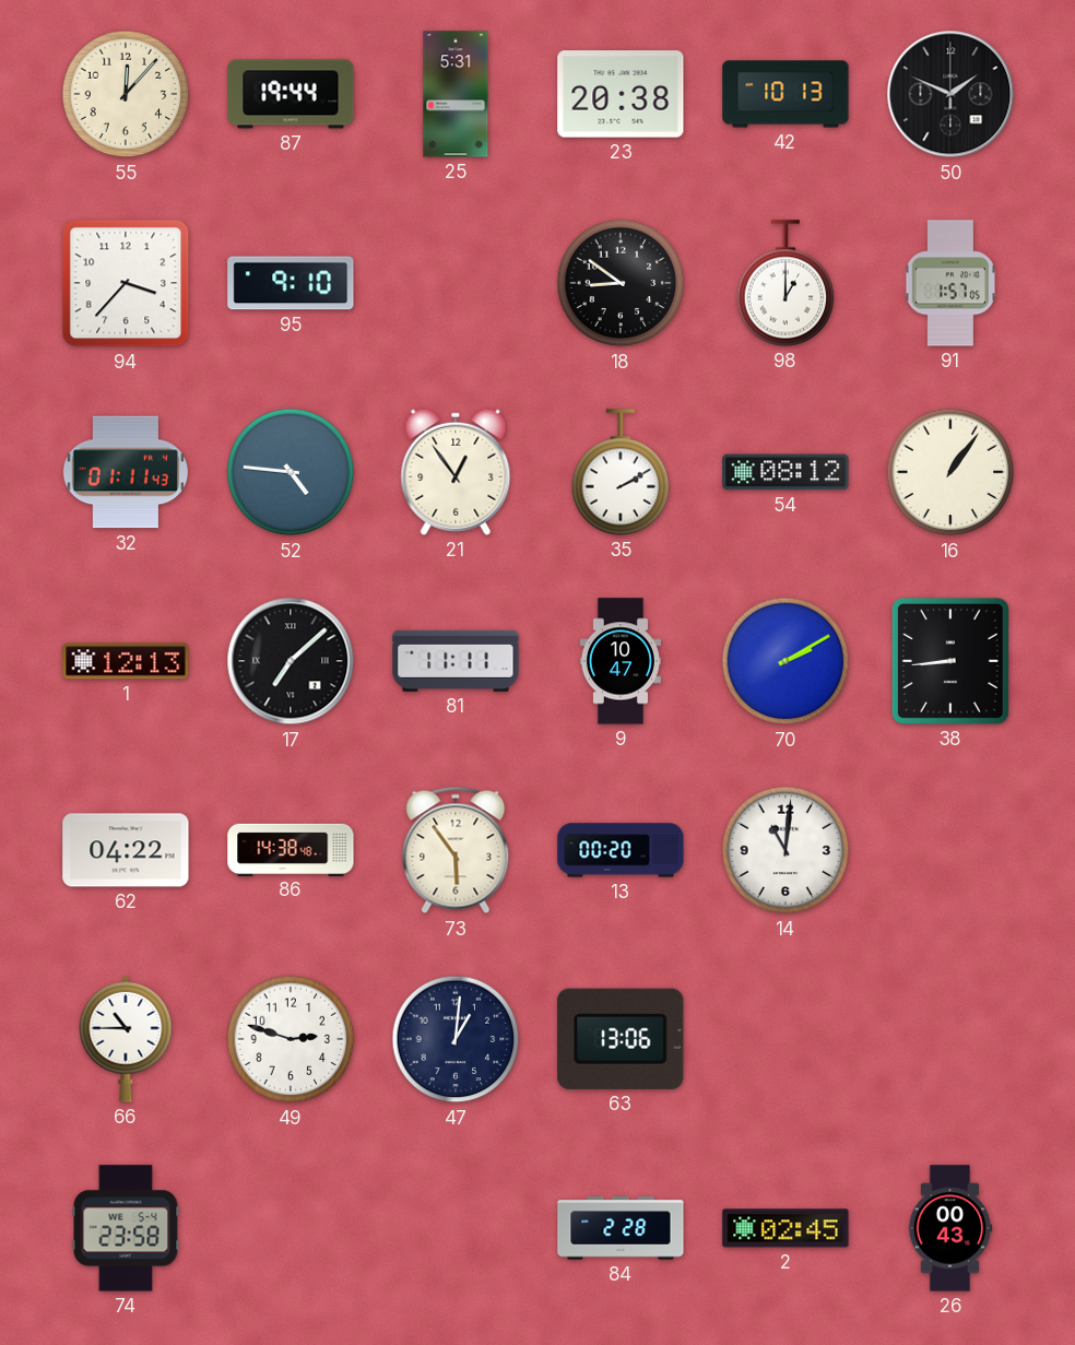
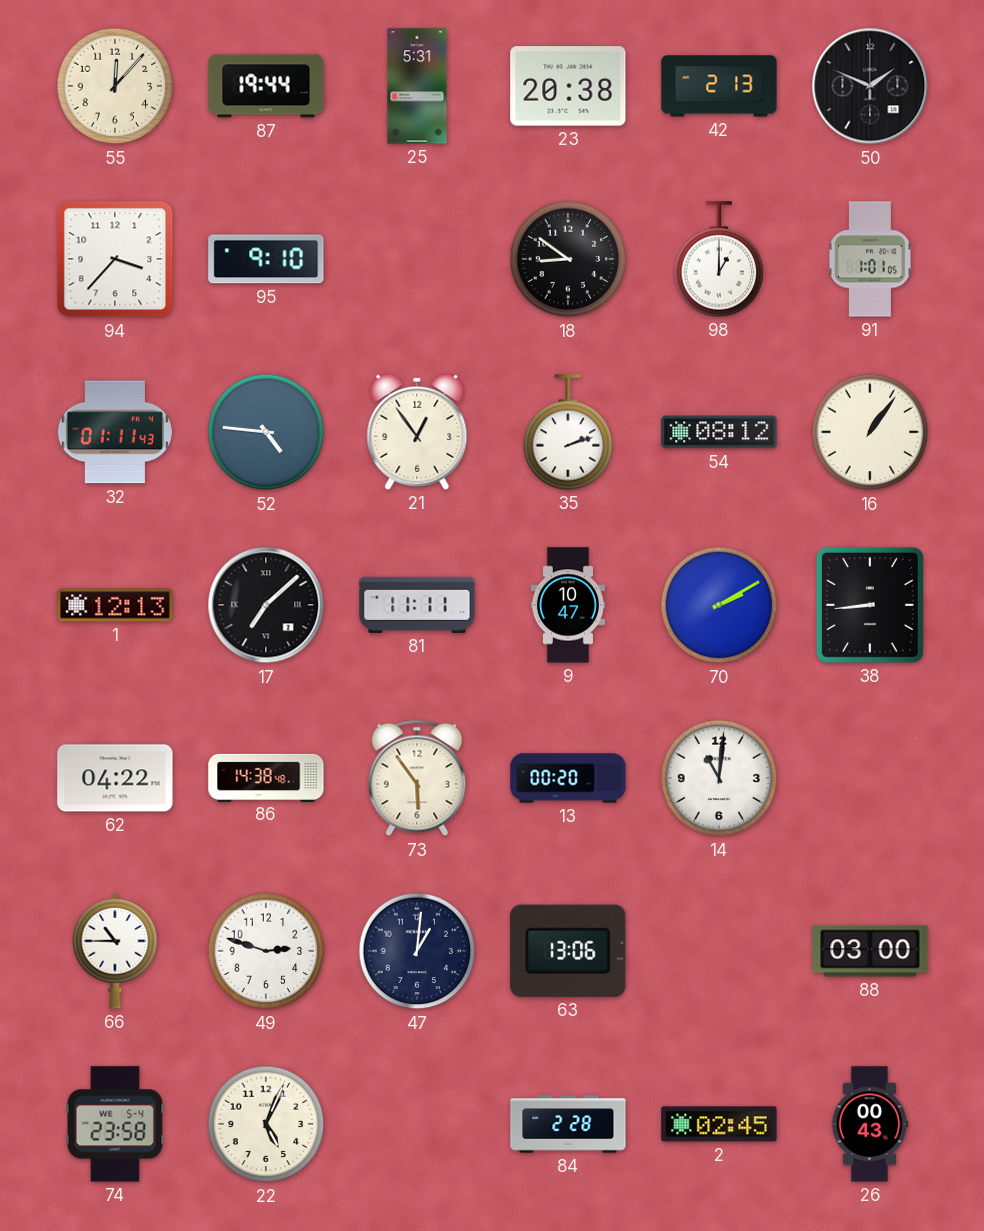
42: 10:13 -> 2:13
91: 1:57 -> 1:01
35: 2:10 -> 2:12
88: none -> 03:00
22: none -> 5:04
